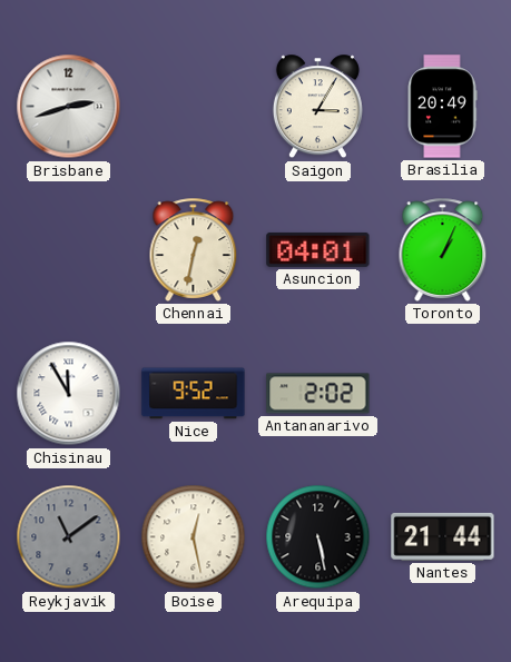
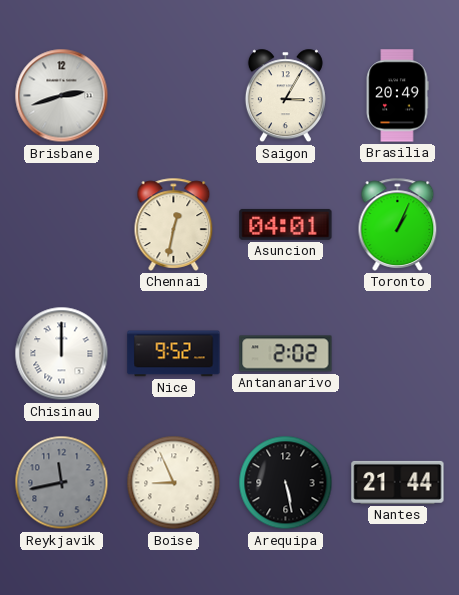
Chisinau: 11:55 -> 12:00
Reykjavik: 11:09 -> 11:43
Boise: 12:28 -> 8:56
